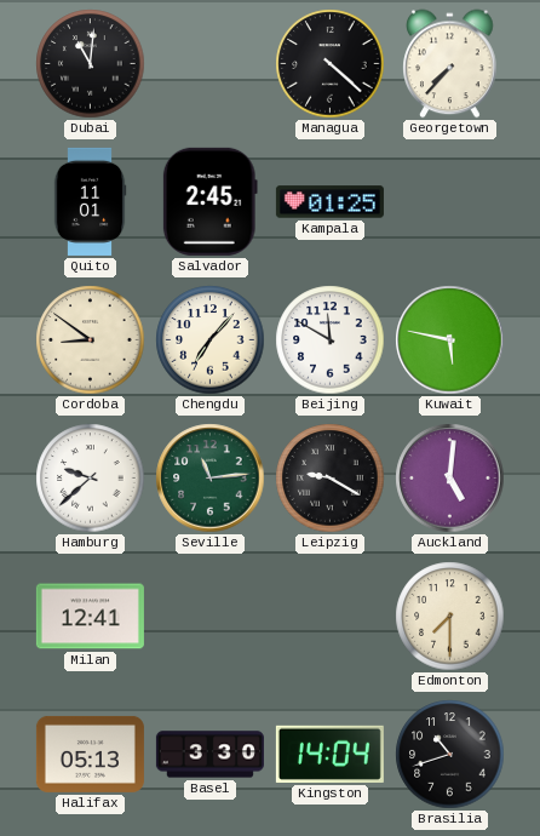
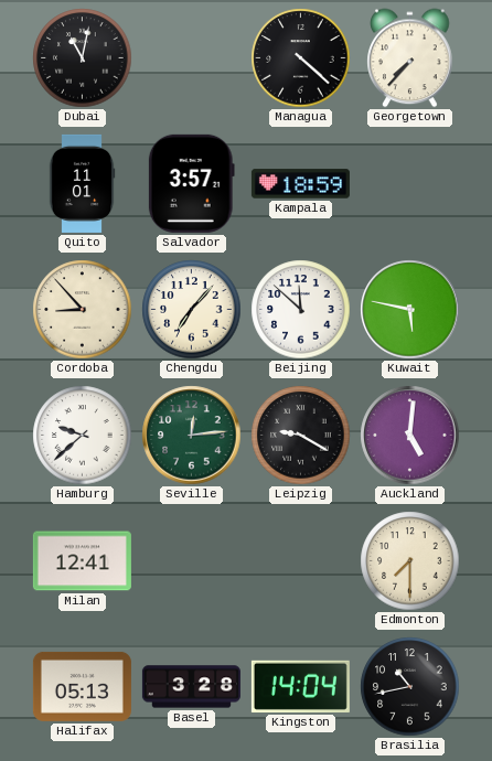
Dubai: 11:01 -> 11:02
Salvador: 2:45 -> 3:57
Kampala: 01:25 -> 18:59
Cordoba: 8:51 -> 8:53
Beijing: 11:50 -> 11:52
Seville: 11:14 -> 12:14
Basel: 3:30 -> 3:28
Brasilia: 10:42 -> 10:43
